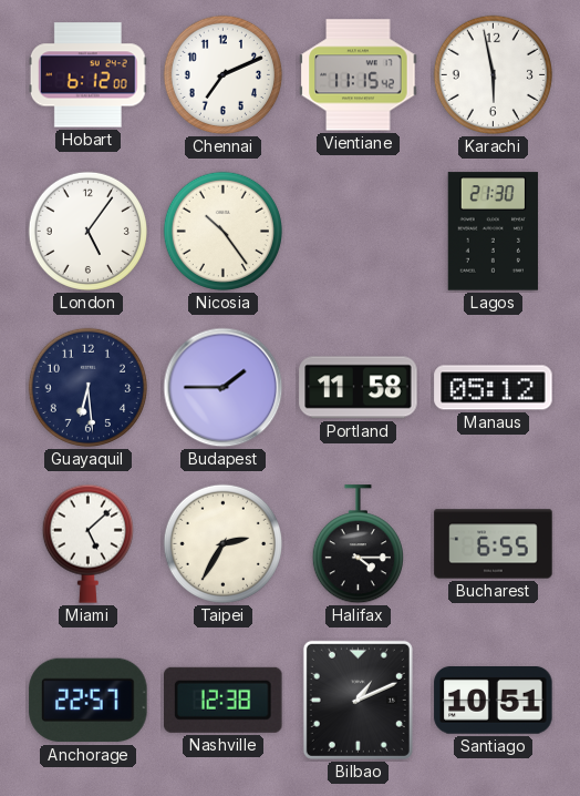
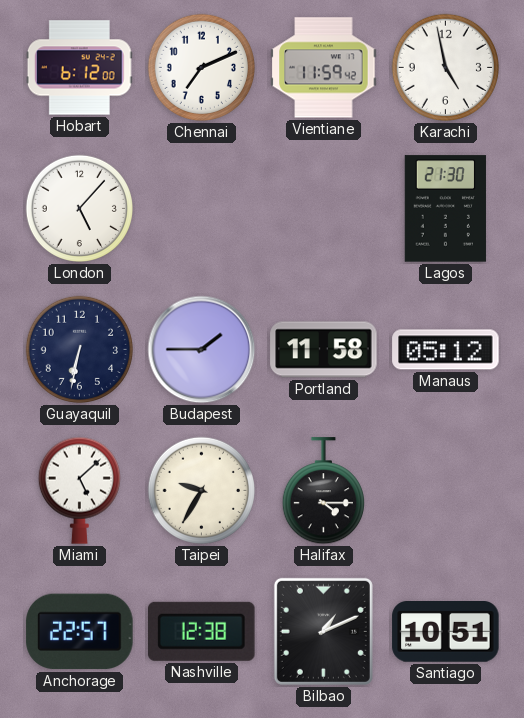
Vientiane: 11:15 -> 11:59
Karachi: 5:58 -> 4:58
London: 5:06 -> 5:07
Nicosia: 10:24 -> none
Guayaquil: 6:29 -> 6:32
Taipei: 2:35 -> 9:35
Bucharest: 6:55 -> none
